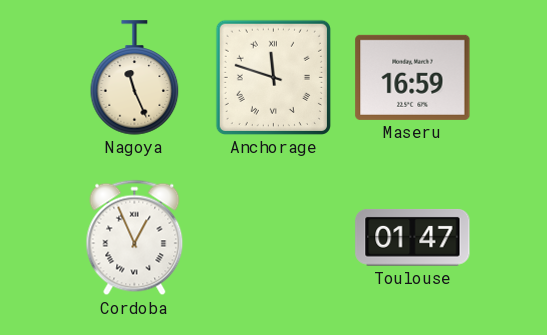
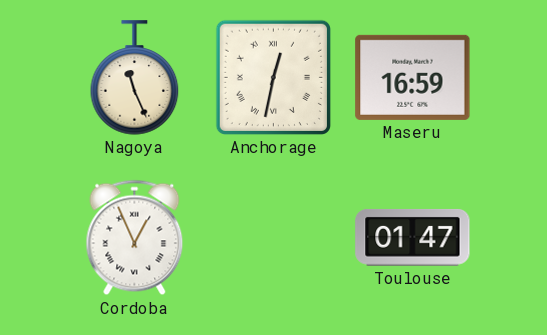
Anchorage: 11:48 -> 12:32
